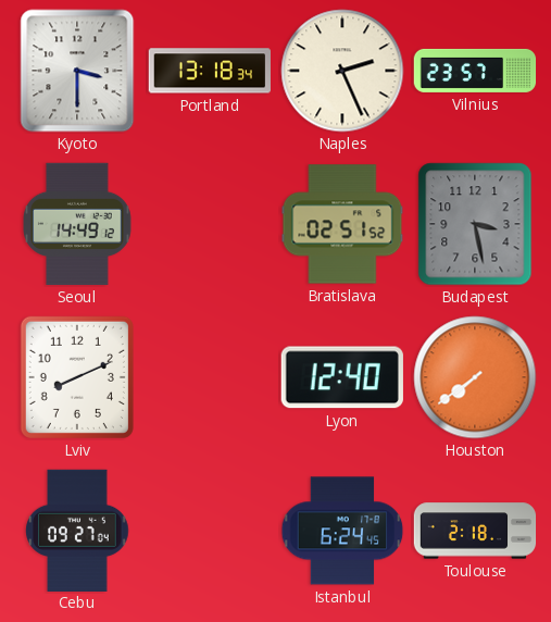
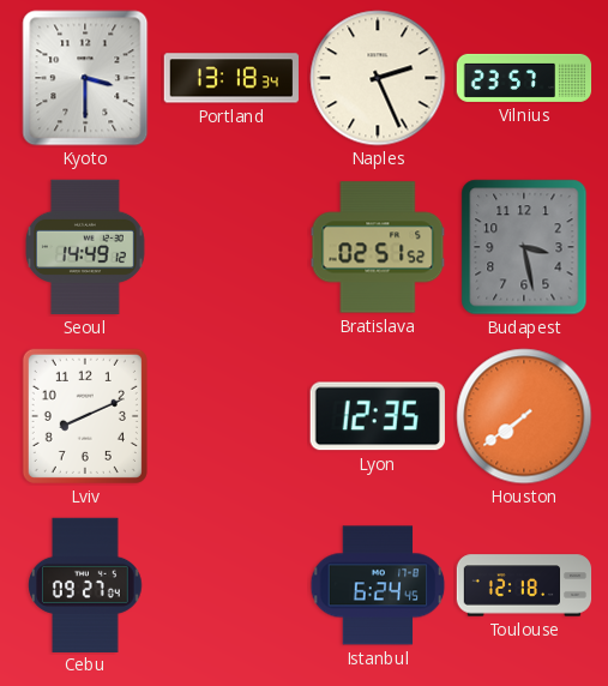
Lyon: 12:40 -> 12:35
Toulouse: 2:18 -> 12:18
